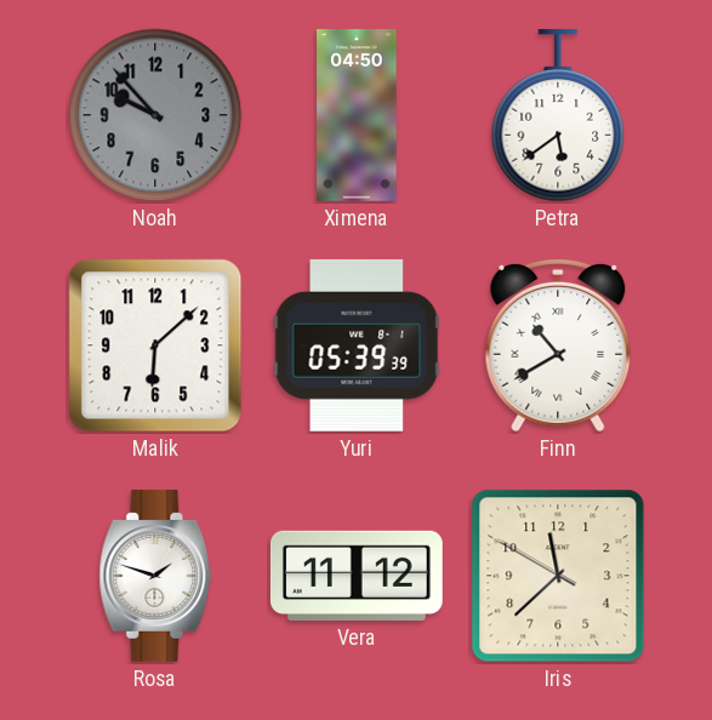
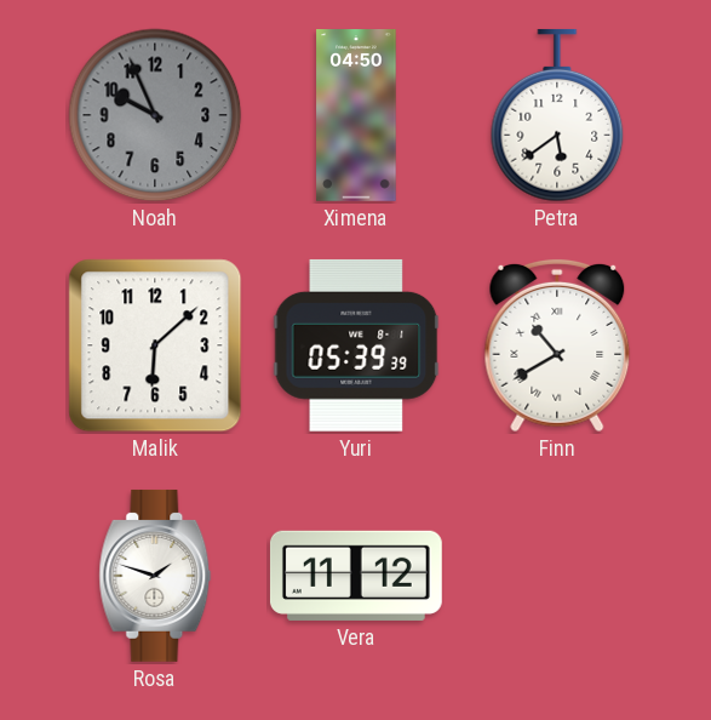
Noah: 9:53 -> 9:56
Iris: 11:37 -> none
